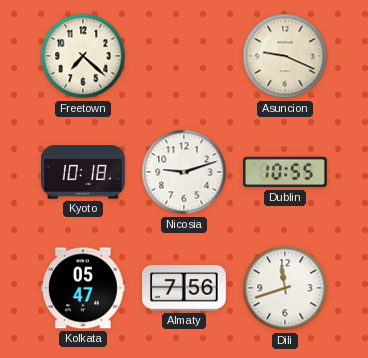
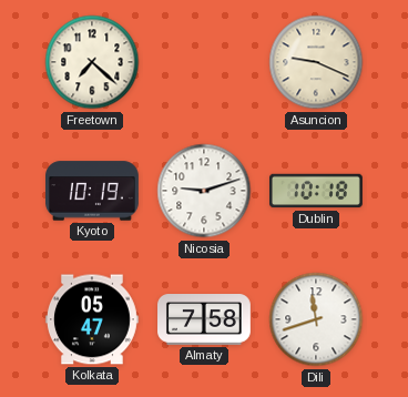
Kyoto: 10:18 -> 10:19
Dublin: 10:55 -> 10:18
Almaty: 7:56 -> 7:58
